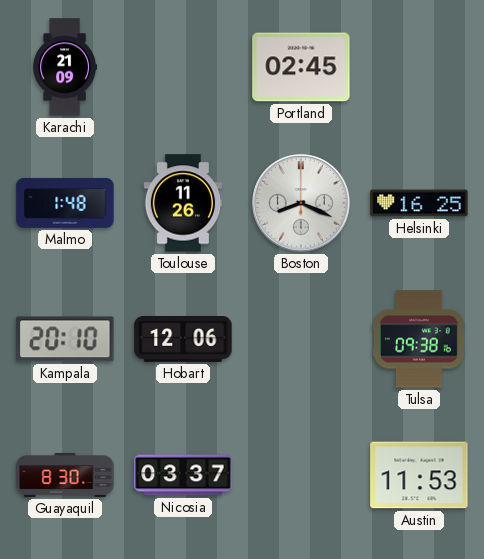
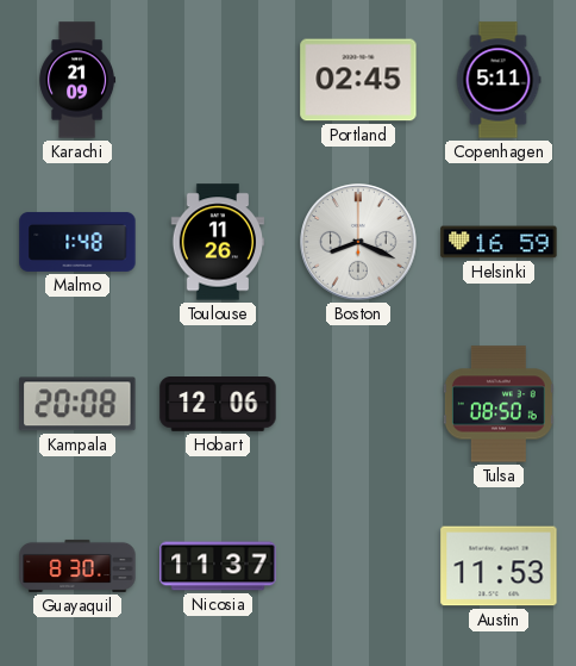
Copenhagen: none -> 5:11
Helsinki: 16:25 -> 16:59
Kampala: 20:10 -> 20:08
Tulsa: 09:38 -> 08:50
Nicosia: 03:37 -> 11:37
